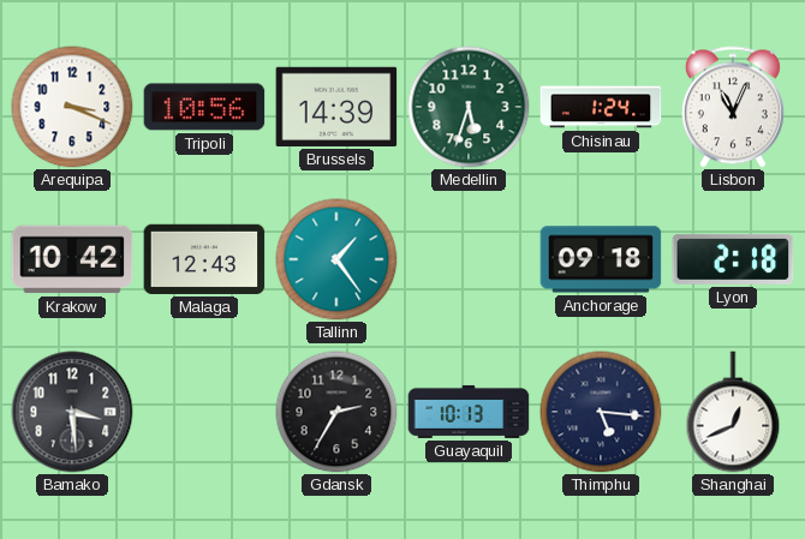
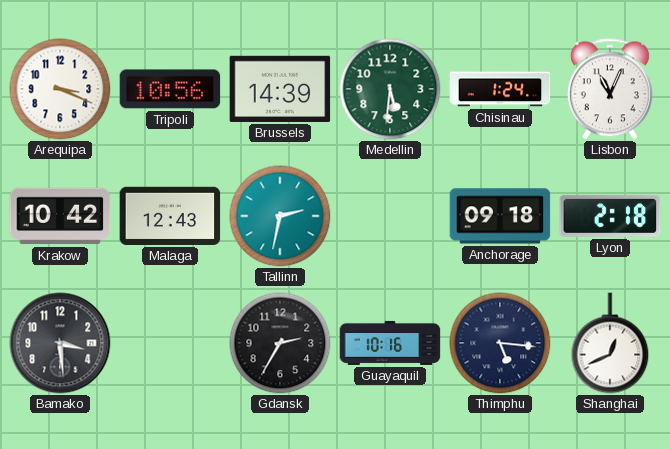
Medellin: 5:33 -> 5:31
Tallinn: 1:24 -> 2:32
Guayaquil: 10:13 -> 10:16
